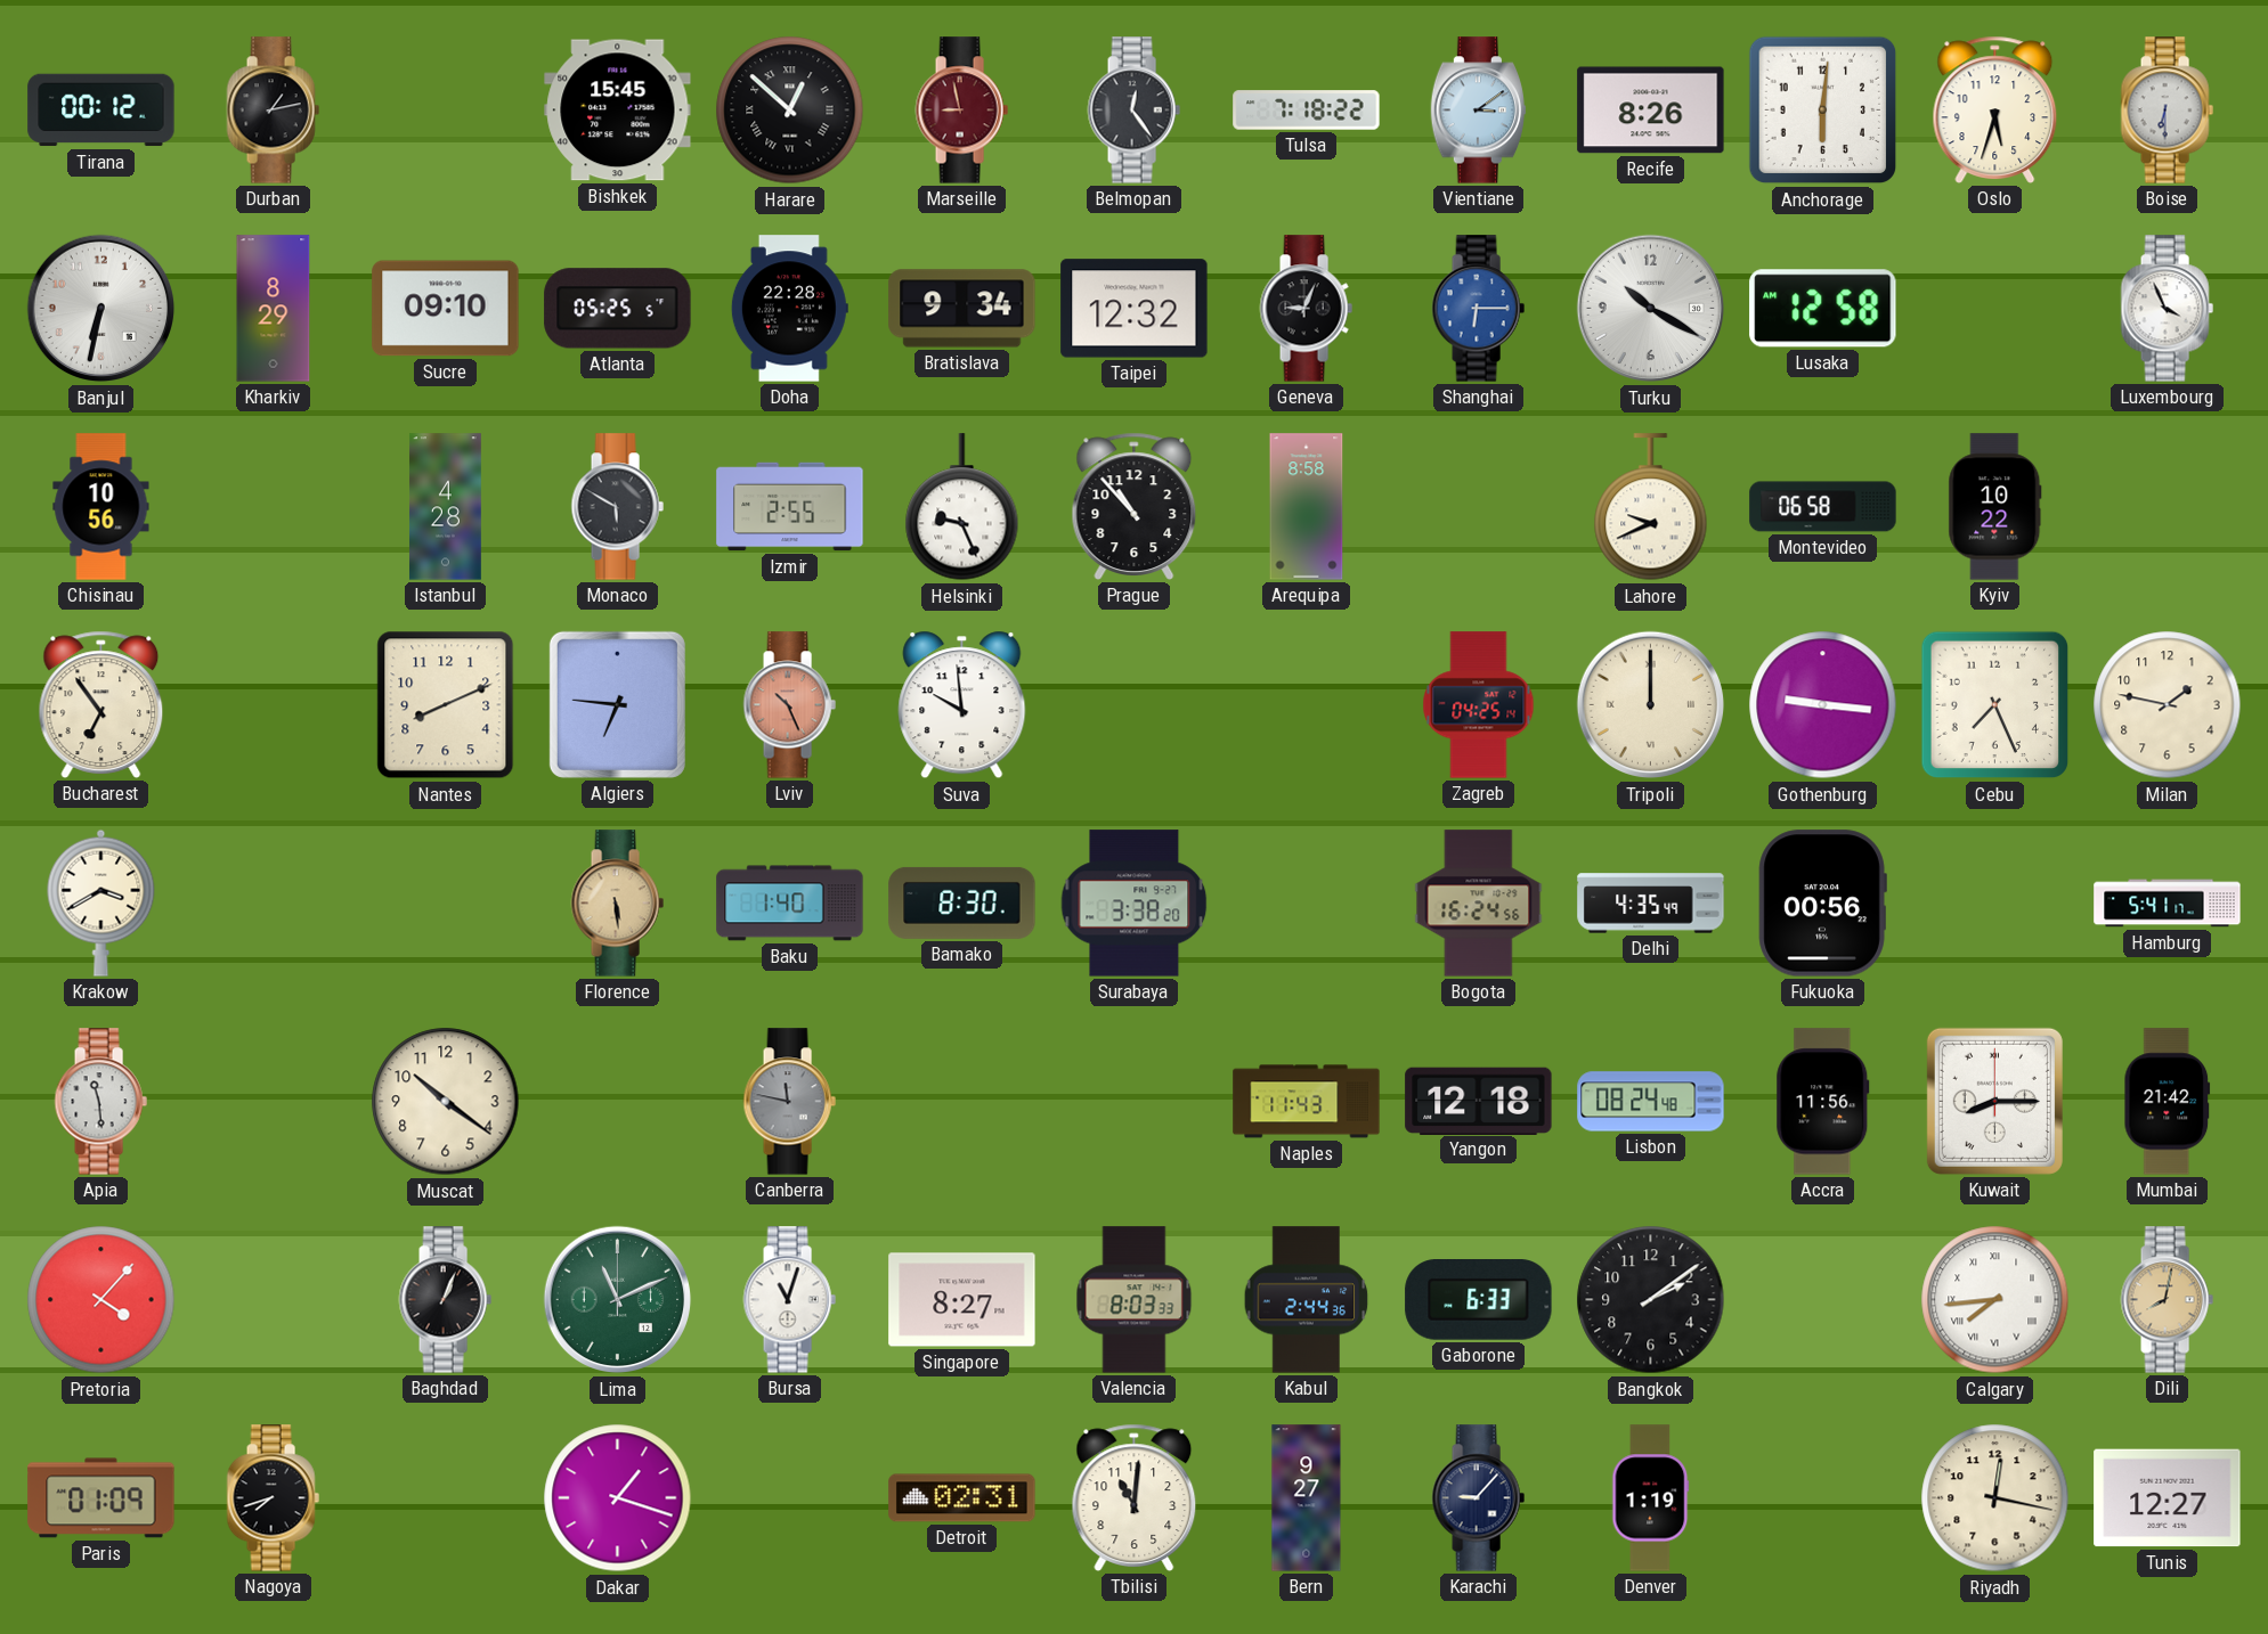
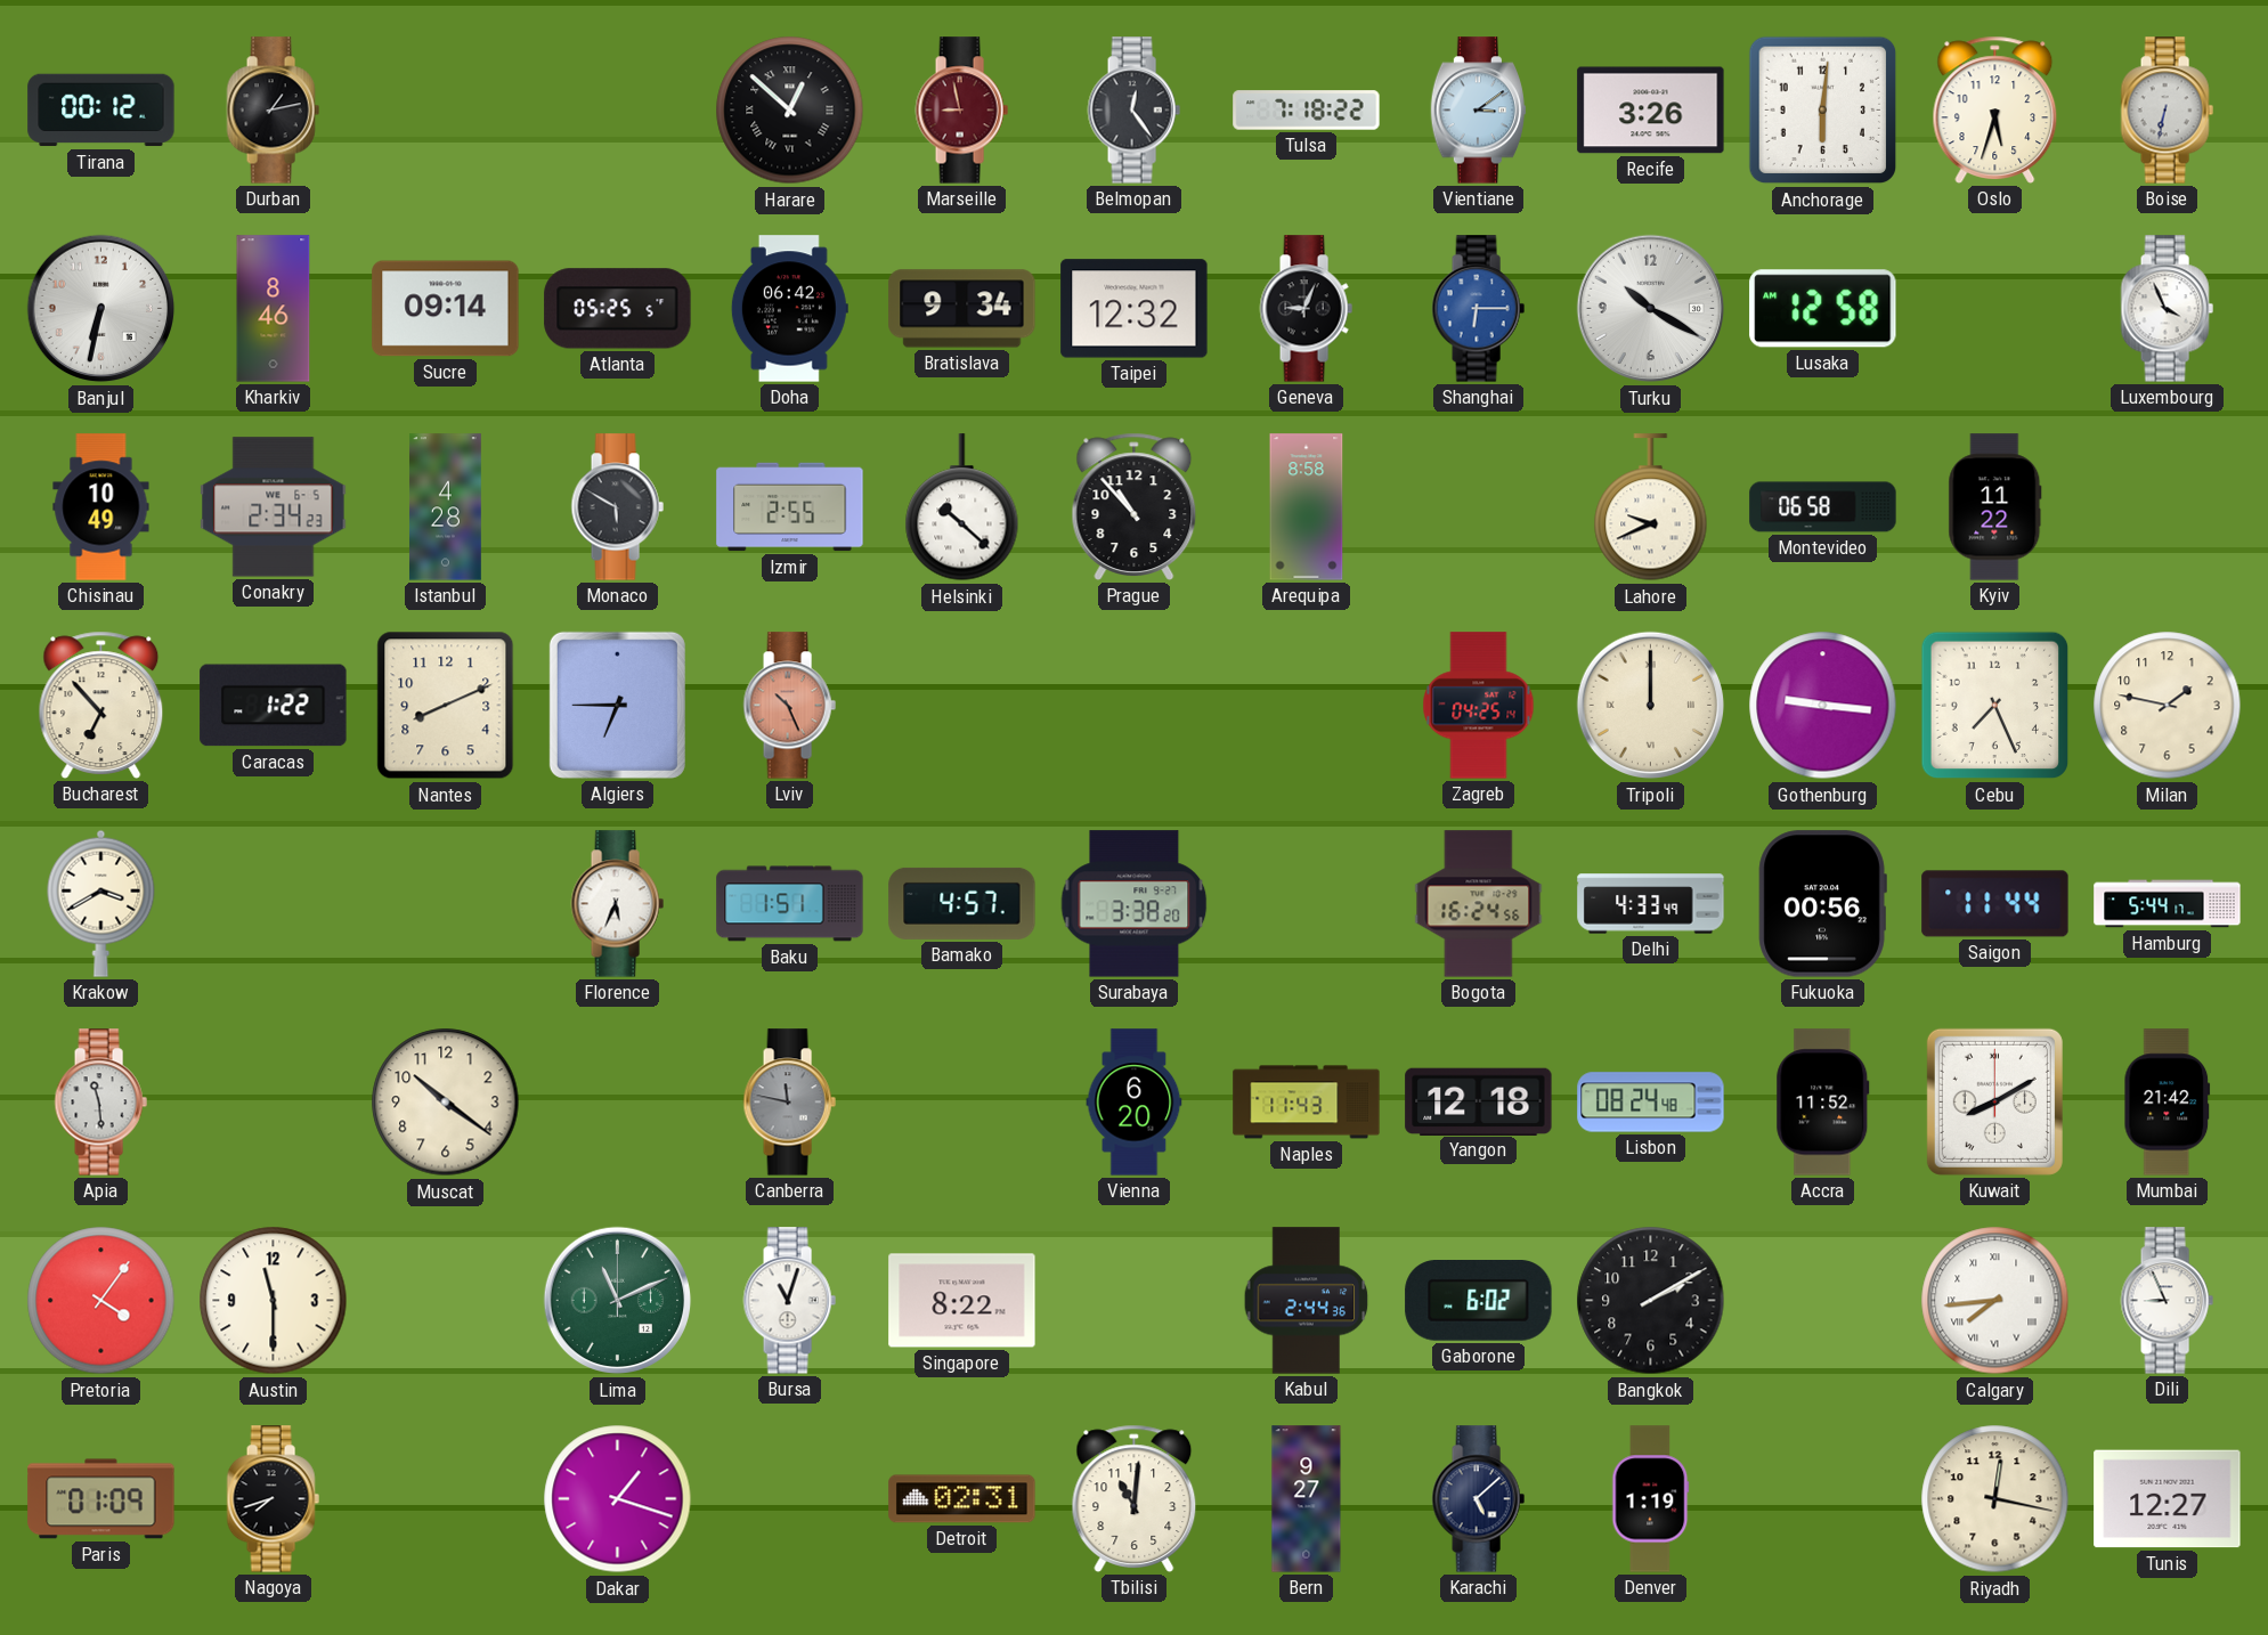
Bishkek: 15:45 -> none
Recife: 8:26 -> 3:26
Boise: 6:30 -> 6:32
Kharkiv: 8:29 -> 8:46
Sucre: 09:10 -> 09:14
Doha: 22:28 -> 06:42
Chisinau: 10:56 -> 10:49
Conakry: none -> 2:34
Helsinki: 9:26 -> 10:22
Kyiv: 10:22 -> 11:22
Bucharest: 6:54 -> 6:53
Caracas: none -> 1:22
Algiers: 6:46 -> 6:45
Suva: 9:59 -> none
Florence: 5:29 -> 5:34
Florence dial: champagne -> white
Baku: 1:40 -> 1:51
Bamako: 8:30 -> 4:57
Delhi: 4:35 -> 4:33
Saigon: none -> 11:44
Hamburg: 5:41 -> 5:44
Vienna: none -> 6:20
Accra: 11:56 -> 11:52
Kuwait: 8:15 -> 8:10
Pretoria: 4:07 -> 4:06
Austin: none -> 11:30
Baghdad: 1:04 -> none
Singapore: 8:27 -> 8:22
Valencia: 8:03 -> none
Gaborone: 6:33 -> 6:02
Bangkok: 2:09 -> 2:10
Dili: 8:02 -> 8:56
Dili dial: champagne -> white
Karachi: 9:07 -> 5:08
